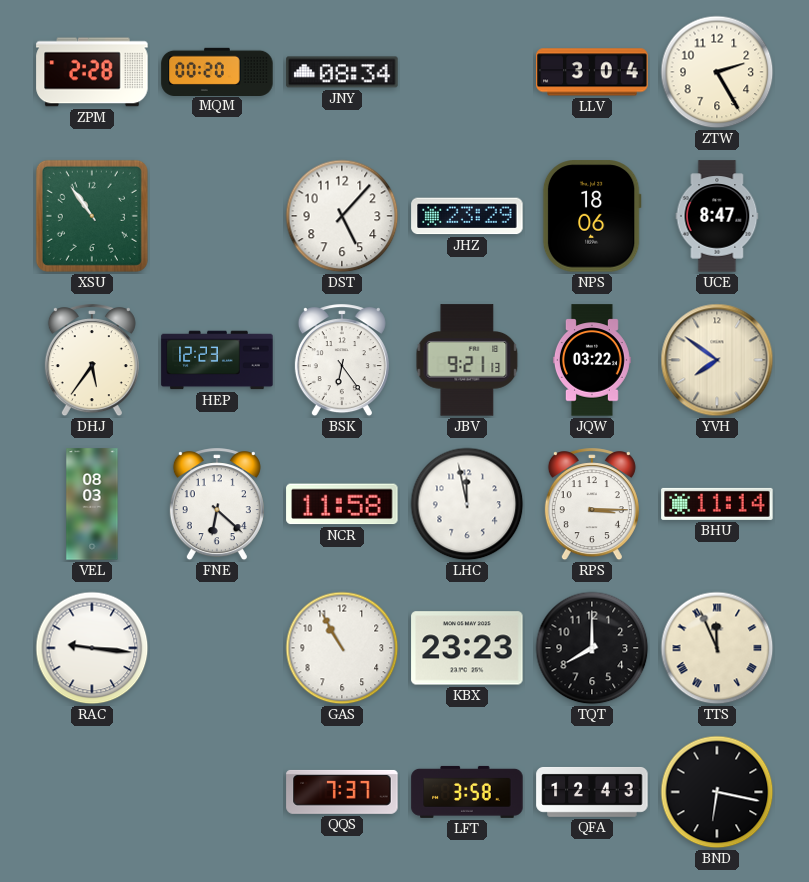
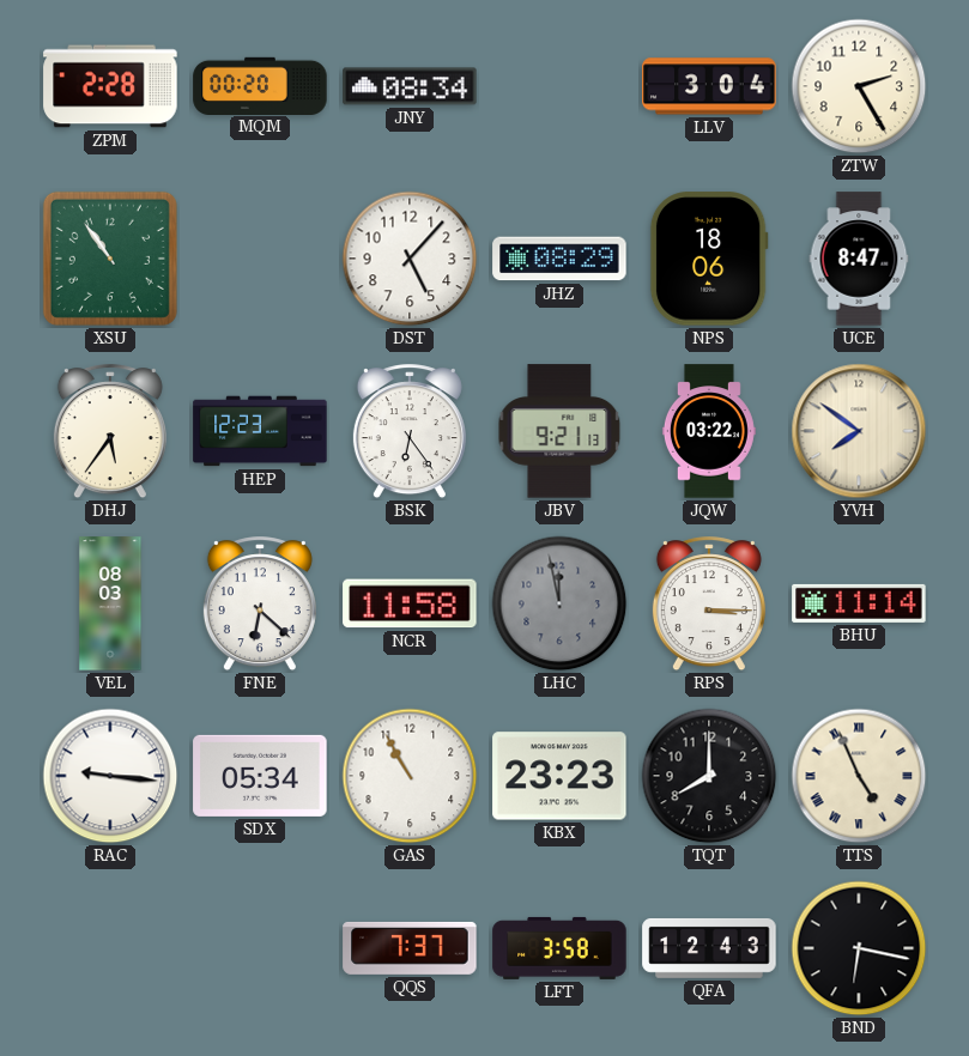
JHZ: 23:29 -> 08:29
LHC dial: white -> grey
SDX: none -> 05:34
TTS: 11:56 -> 4:56
